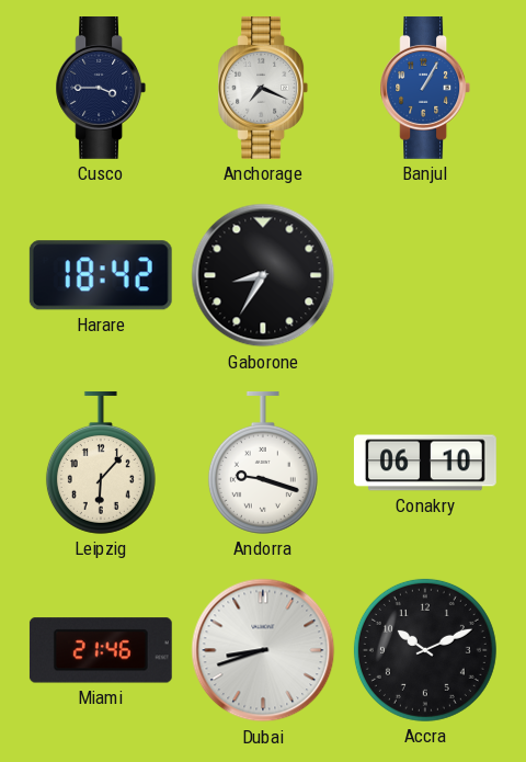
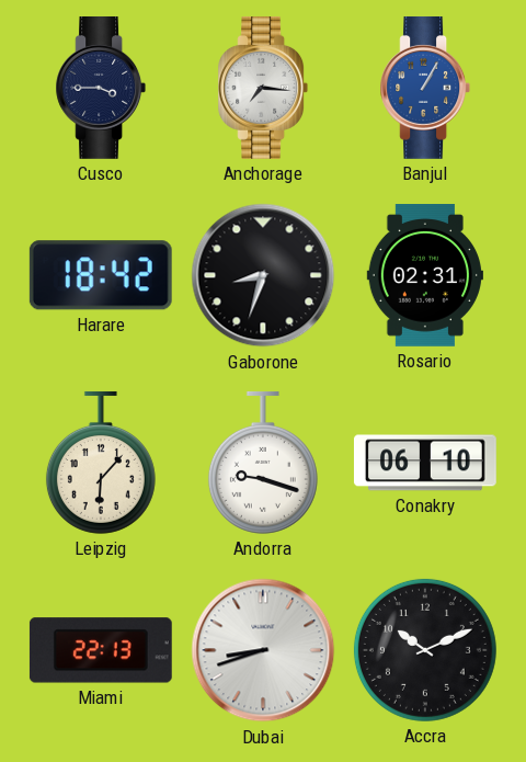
Anchorage: 7:19 -> 7:16
Gaborone: 8:35 -> 8:33
Rosario: none -> 02:31
Miami: 21:46 -> 22:13
